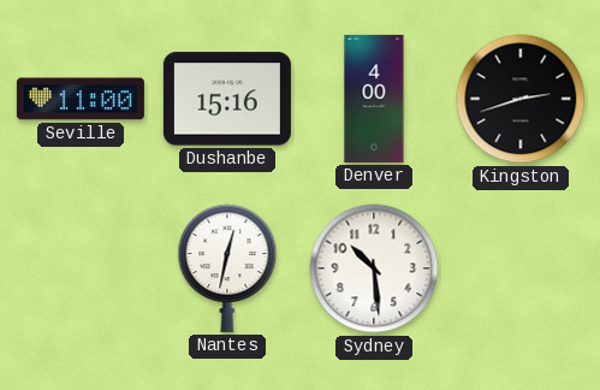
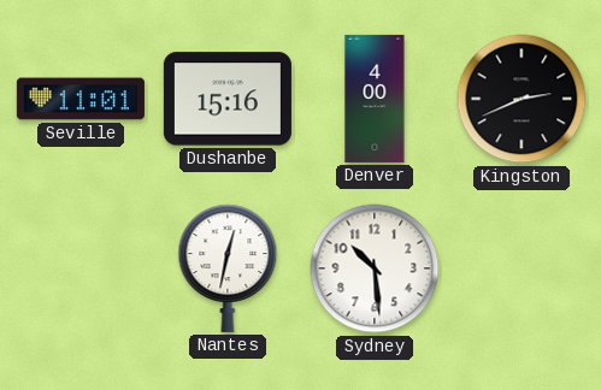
Seville: 11:00 -> 11:01
Kingston: 2:42 -> 2:41
